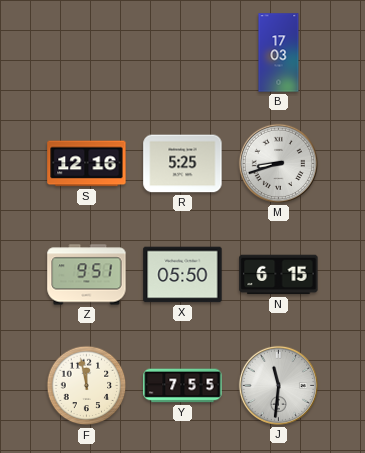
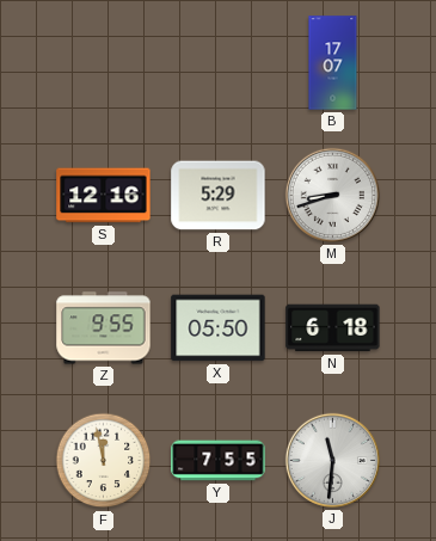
B: 17:03 -> 17:07
R: 5:25 -> 5:29
Z: 9:51 -> 9:55
N: 6:15 -> 6:18
